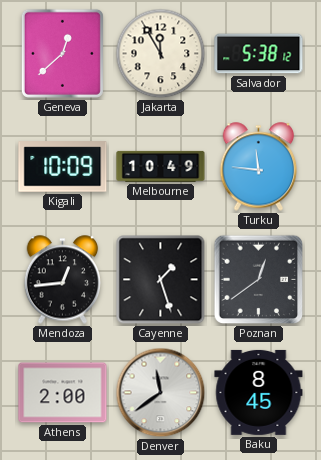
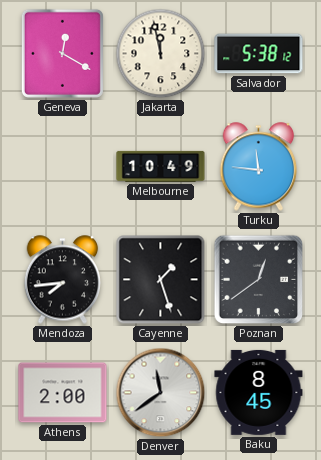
Geneva: 12:38 -> 12:20
Jakarta: 11:55 -> 11:58
Kigali: 10:09 -> none
Mendoza: 12:44 -> 7:44
